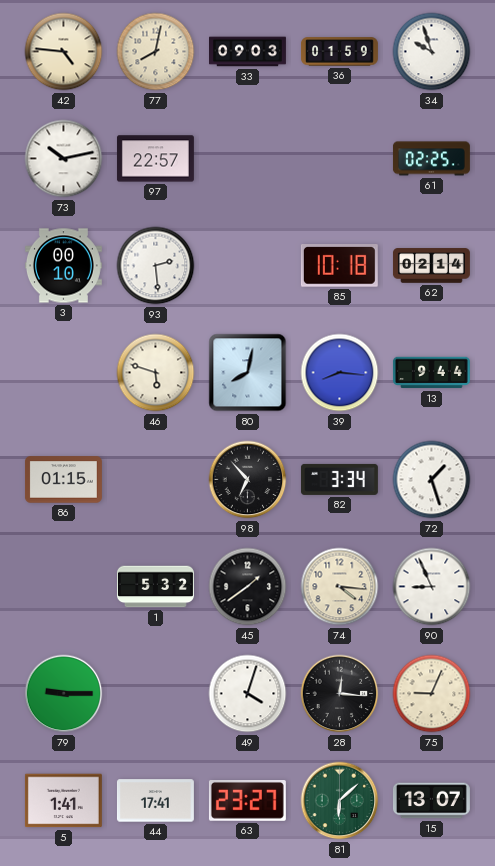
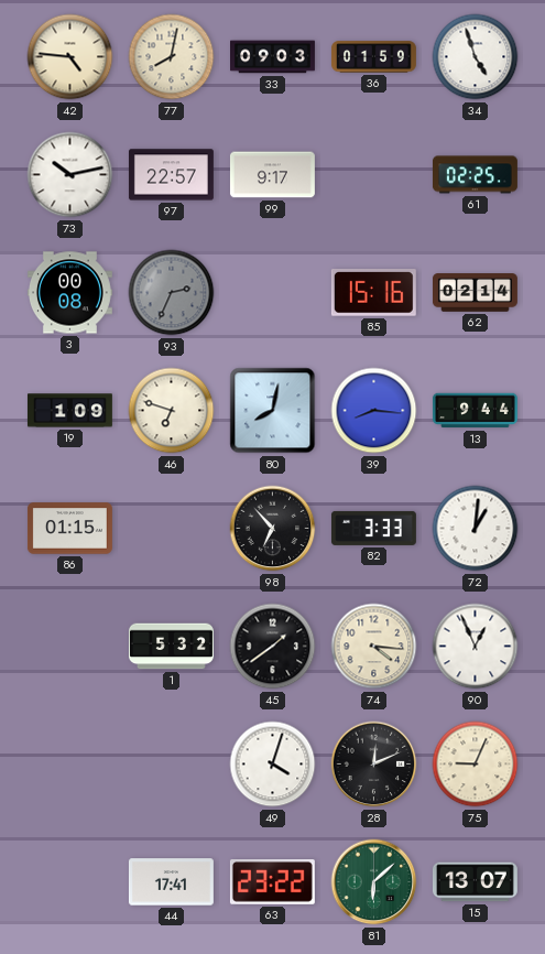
34: 9:57 -> 4:57
99: none -> 9:17
3: 00:10 -> 00:08
93: 2:29 -> 2:34
93 dial: white -> grey
85: 10:18 -> 15:16
19: none -> 1:09
46: 5:48 -> 6:48
82: 3:34 -> 3:33
72: 1:27 -> 1:01
90: 8:56 -> 12:56
79: 9:15 -> none
28: 12:16 -> 12:11
5: 1:41 -> none
63: 23:27 -> 23:22
